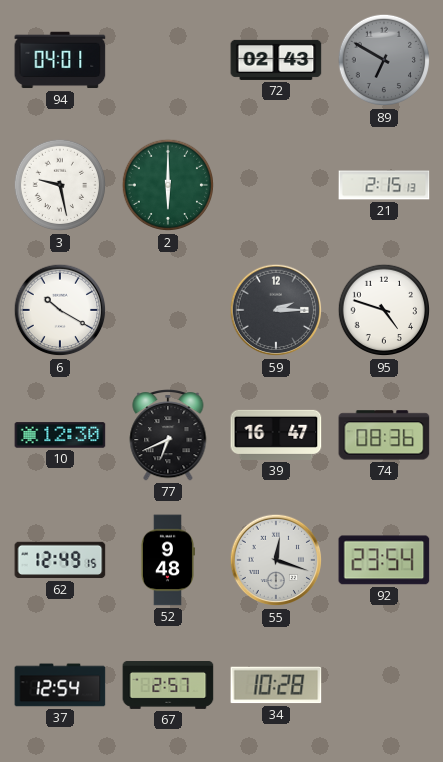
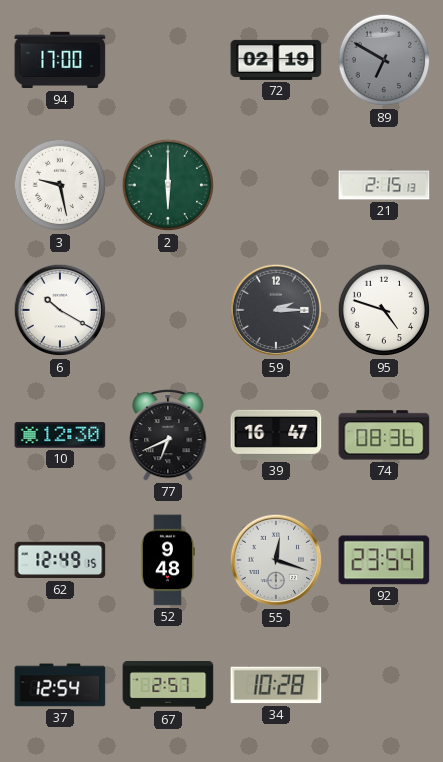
94: 04:01 -> 17:00
72: 02:43 -> 02:19
